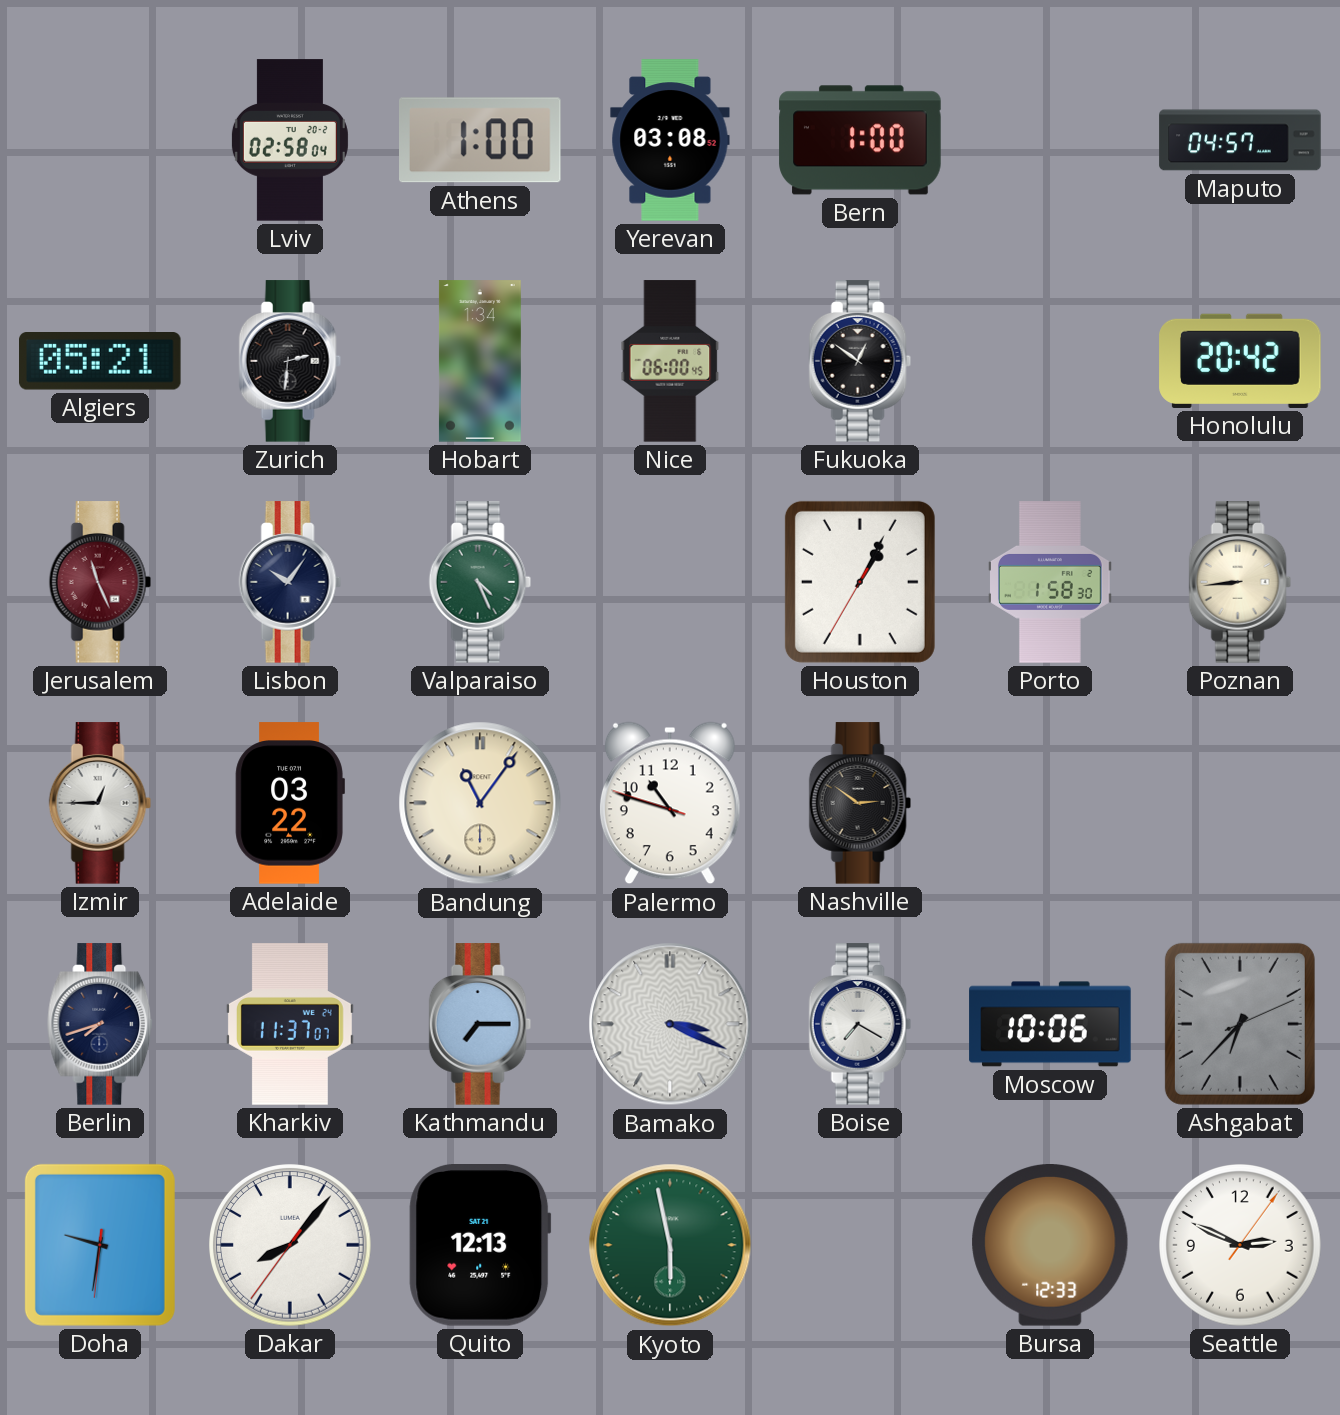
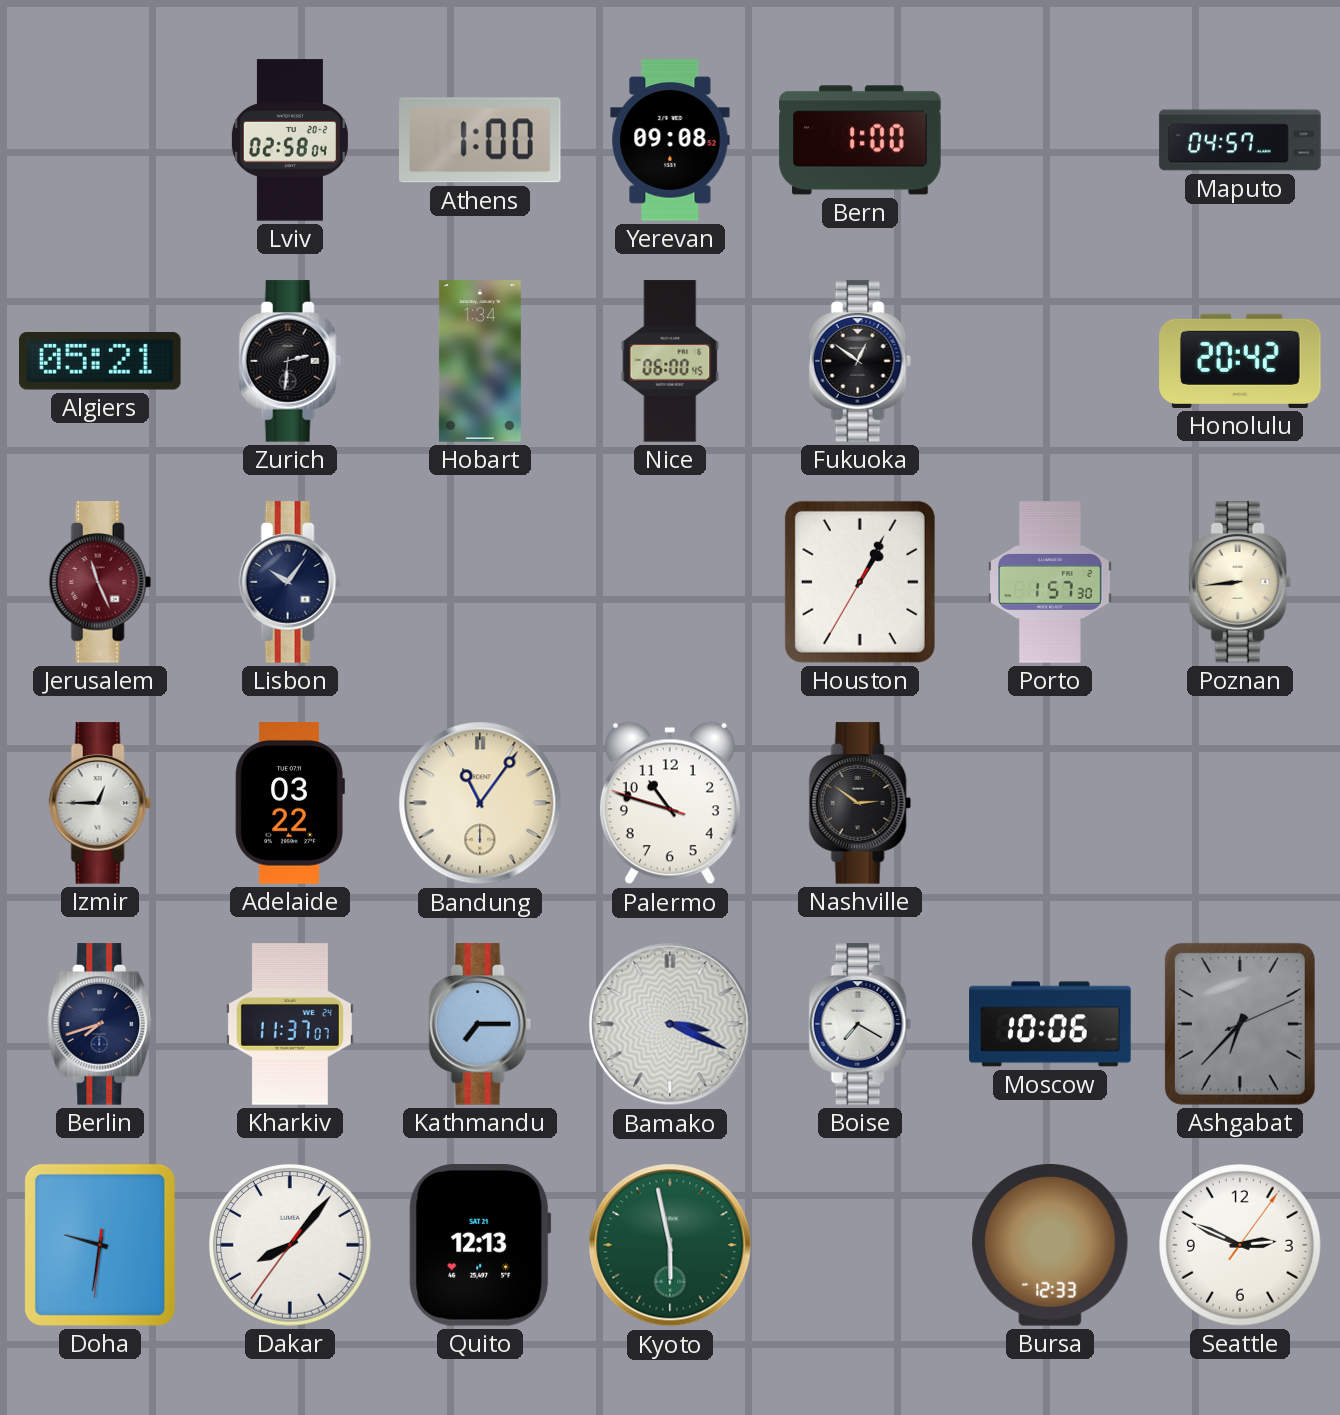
Yerevan: 03:08 -> 09:08
Valparaiso: 4:26 -> none
Porto: 1:58 -> 1:57
